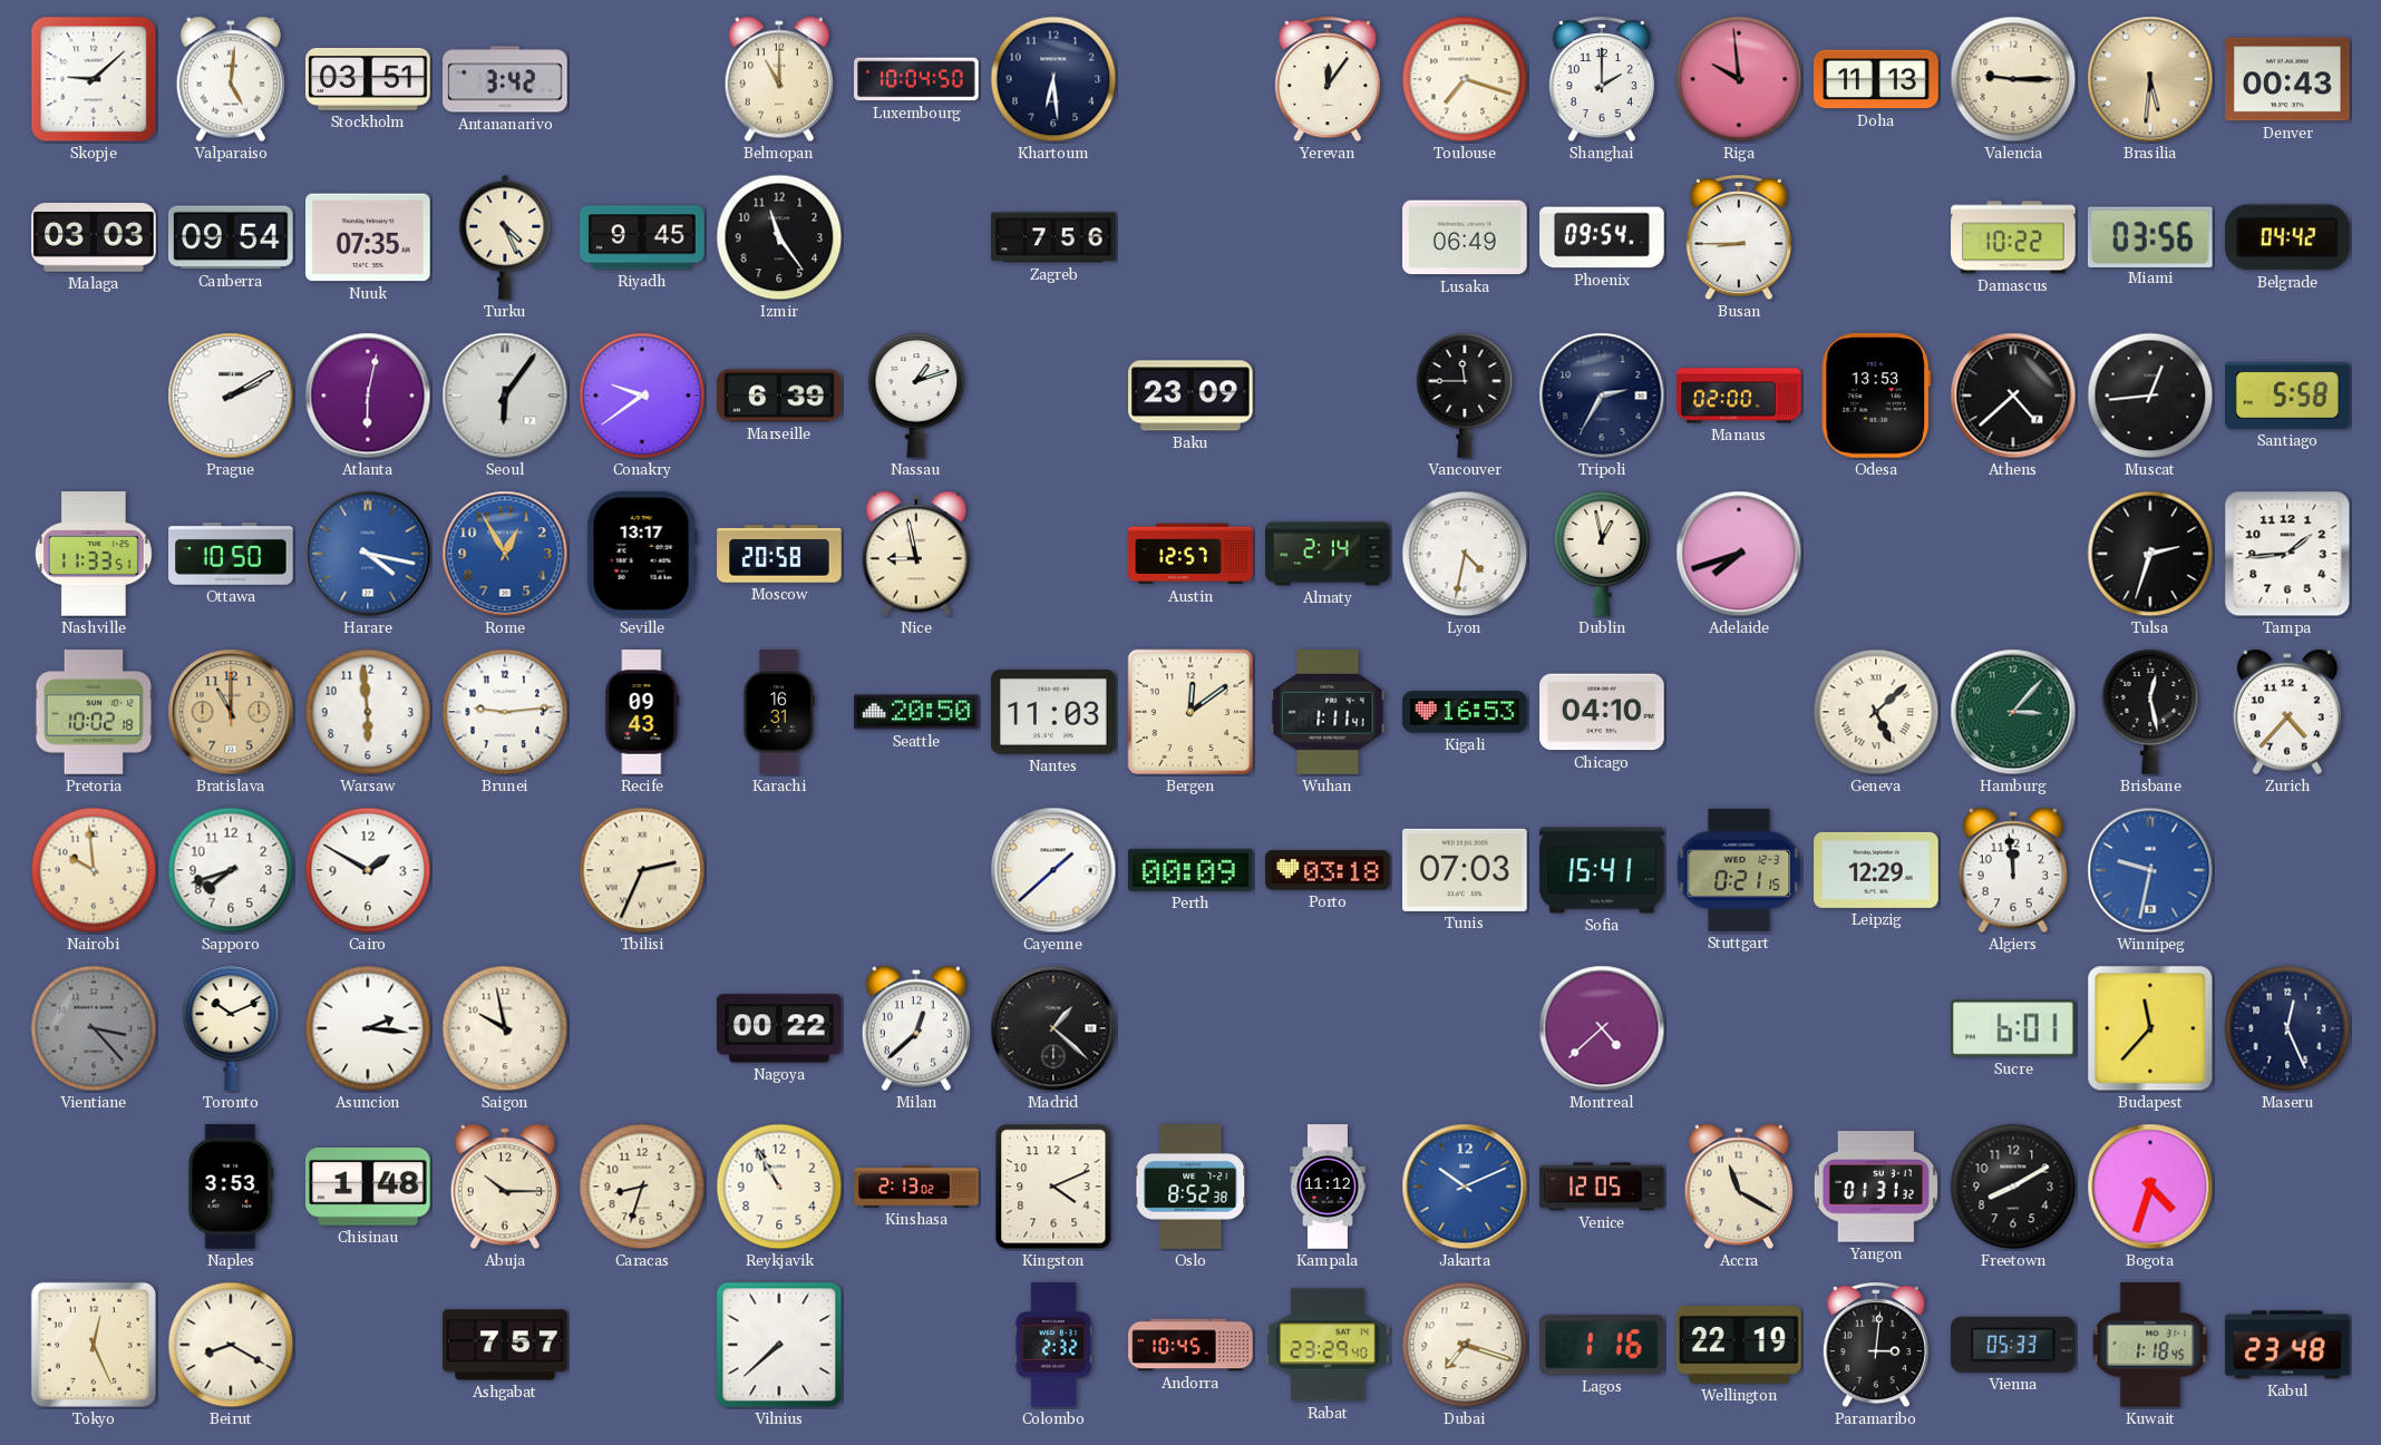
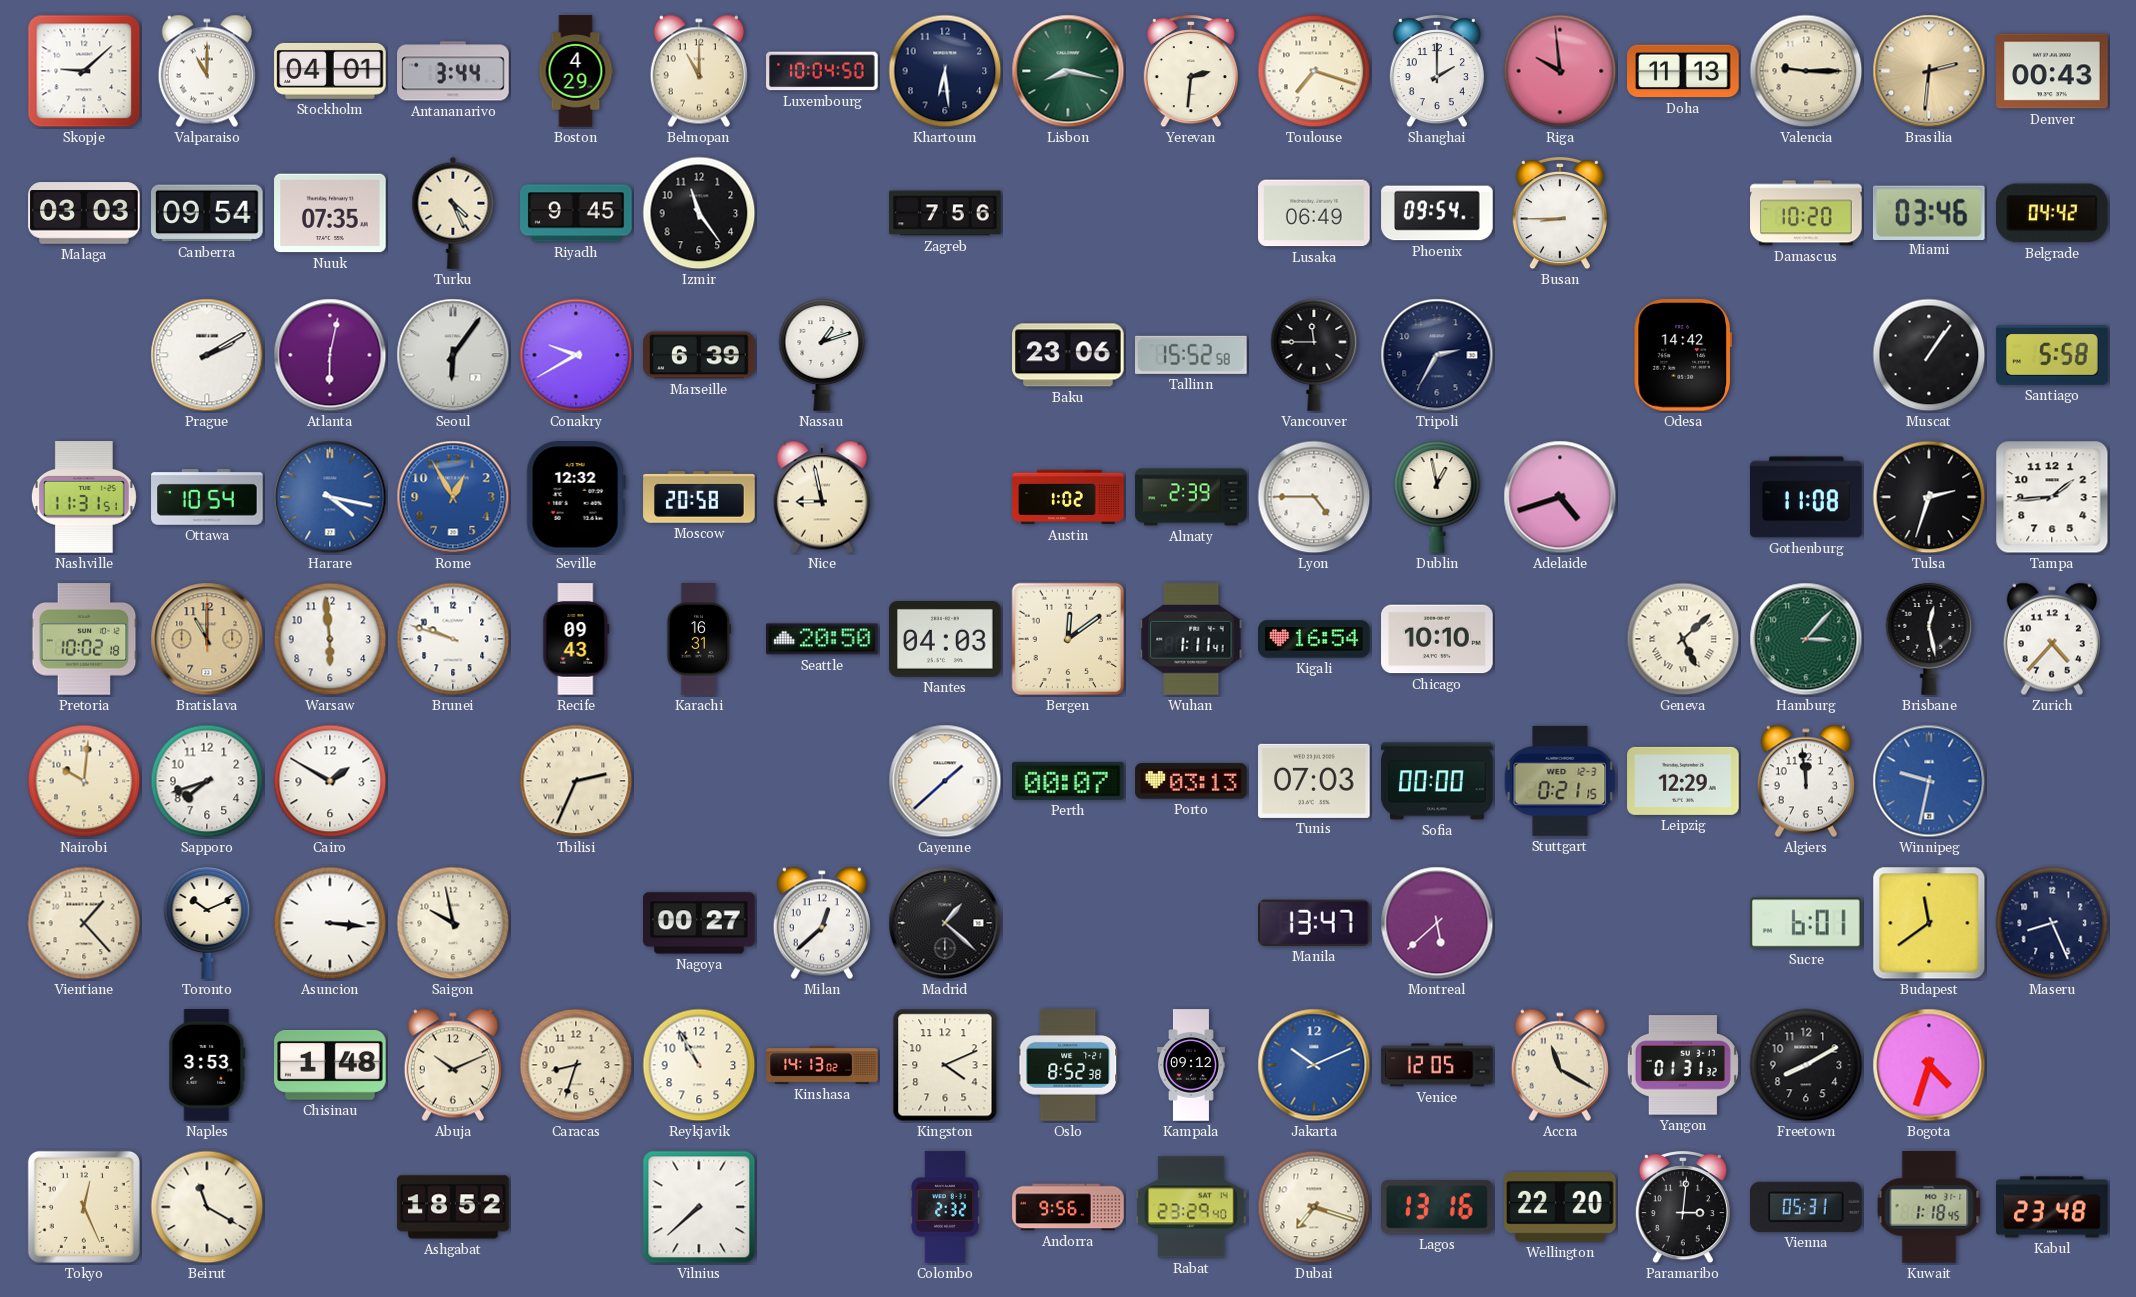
Valparaiso: 5:01 -> 11:00
Stockholm: 03:51 -> 04:01
Antananarivo: 3:42 -> 3:44
Boston: none -> 4:29
Lisbon: none -> 8:17
Yerevan: 12:06 -> 2:31
Brasilia: 5:31 -> 2:31
Damascus: 10:22 -> 10:20
Miami: 03:56 -> 03:46
Conakry: 9:39 -> 9:40
Baku: 23:09 -> 23:06
Tallinn: none -> 15:52
Manaus: 02:00 -> none
Odesa: 13:53 -> 14:42
Athens: 4:38 -> none
Muscat: 12:44 -> 1:06
Nashville: 11:33 -> 11:31
Ottawa: 10:50 -> 10:54
Seville: 13:17 -> 12:32
Austin: 12:57 -> 1:02
Almaty: 2:14 -> 2:39
Lyon: 4:32 -> 4:45
Adelaide: 7:42 -> 4:42
Gothenburg: none -> 11:08
Brunei: 9:14 -> 9:48
Nantes: 11:03 -> 04:03
Kigali: 16:53 -> 16:54
Chicago: 04:10 -> 10:10
Nairobi: 9:59 -> 10:01
Perth: 00:09 -> 00:07
Porto: 03:18 -> 03:13
Sofia: 15:41 -> 00:00
Vientiane: 3:23 -> 1:23
Vientiane dial: grey -> cream
Asuncion: 2:16 -> 3:16
Nagoya: 00:22 -> 00:27
Manila: none -> 13:47
Montreal: 4:38 -> 5:38
Budapest: 11:37 -> 11:39
Maseru: 12:26 -> 8:26
Abuja: 10:15 -> 10:11
Kinshasa: 2:13 -> 14:13
Kampala: 11:12 -> 09:12
Beirut: 8:20 -> 11:20
Ashgabat: 7:57 -> 18:52
Andorra: 10:45 -> 9:56
Lagos: 1:16 -> 13:16
Wellington: 22:19 -> 22:20
Vienna: 05:33 -> 05:31
